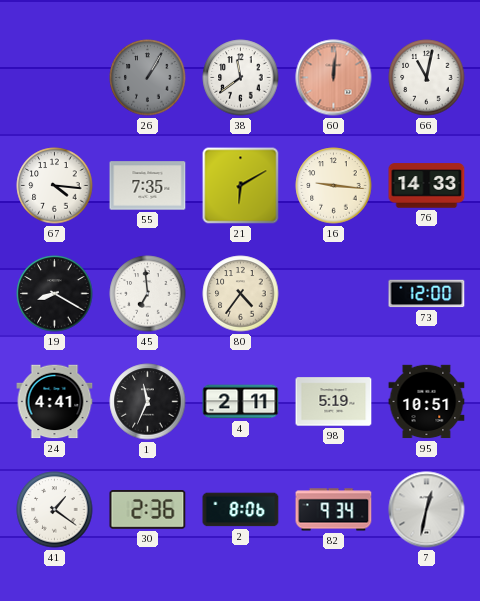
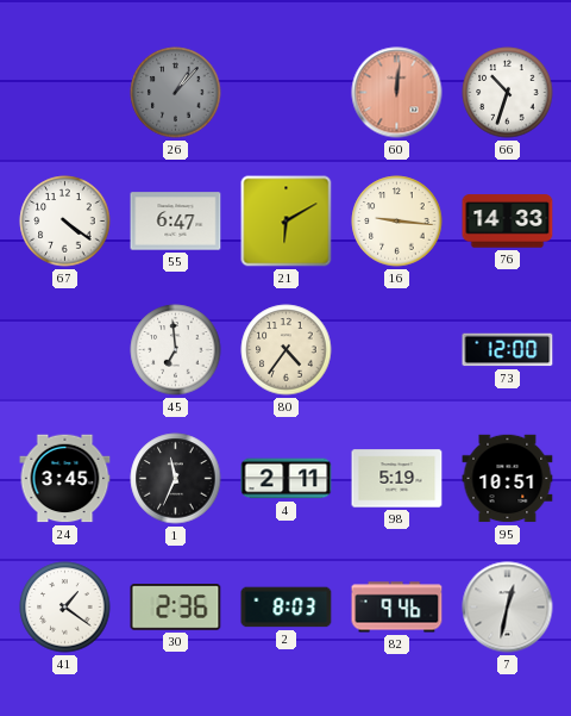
26: 1:05 -> 1:07
38: 11:39 -> none
66: 11:02 -> 10:33
67: 4:16 -> 4:21
55: 7:35 -> 6:47
19: 8:20 -> none
24: 4:41 -> 3:45
2: 8:06 -> 8:03
82: 9:34 -> 9:46
